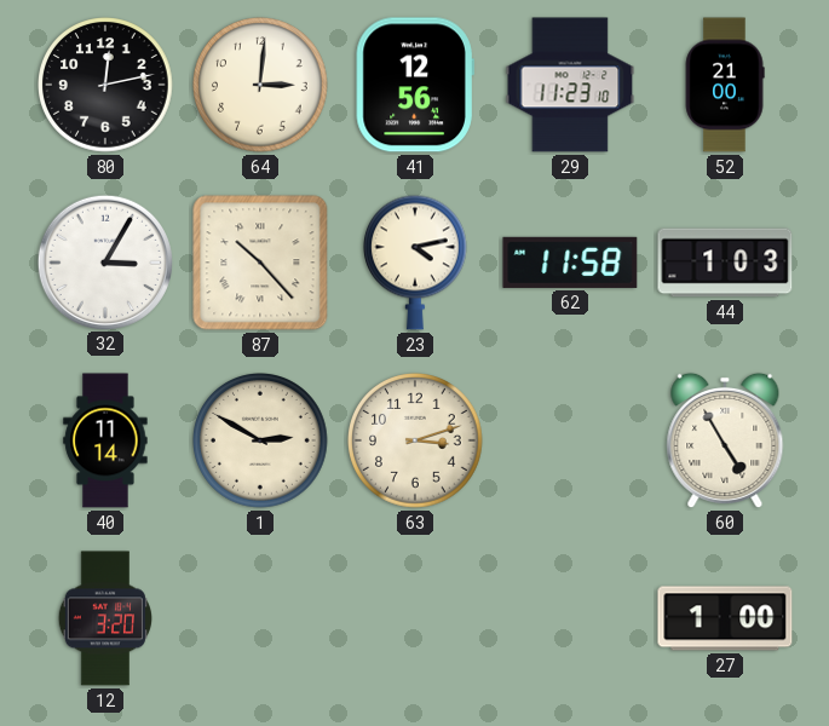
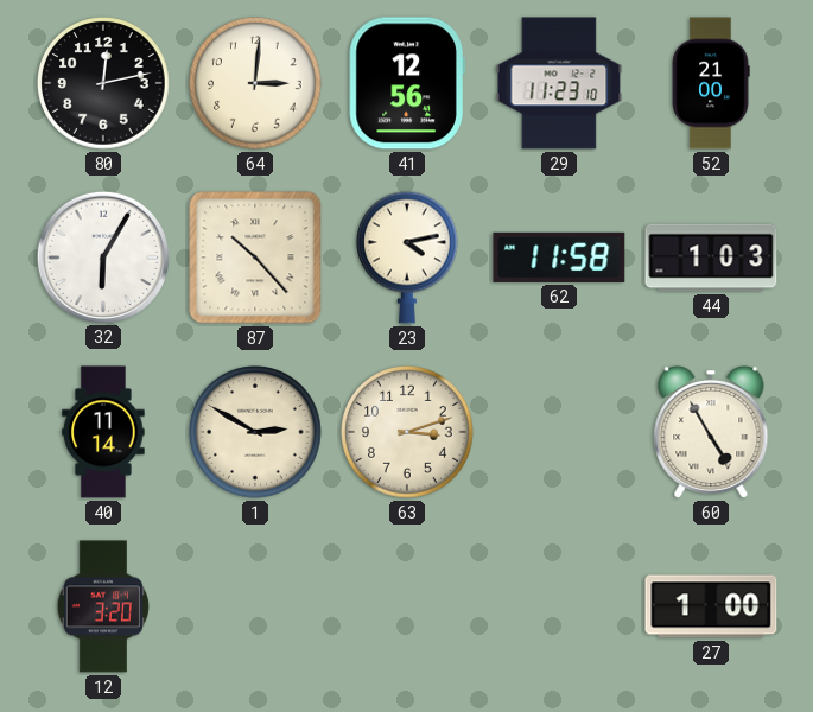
32: 3:05 -> 6:05
